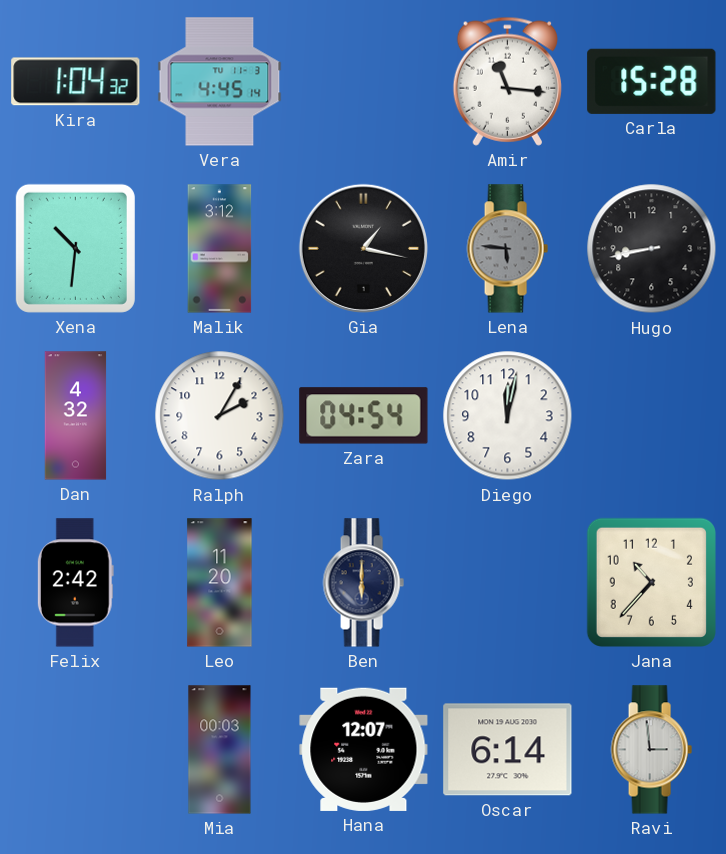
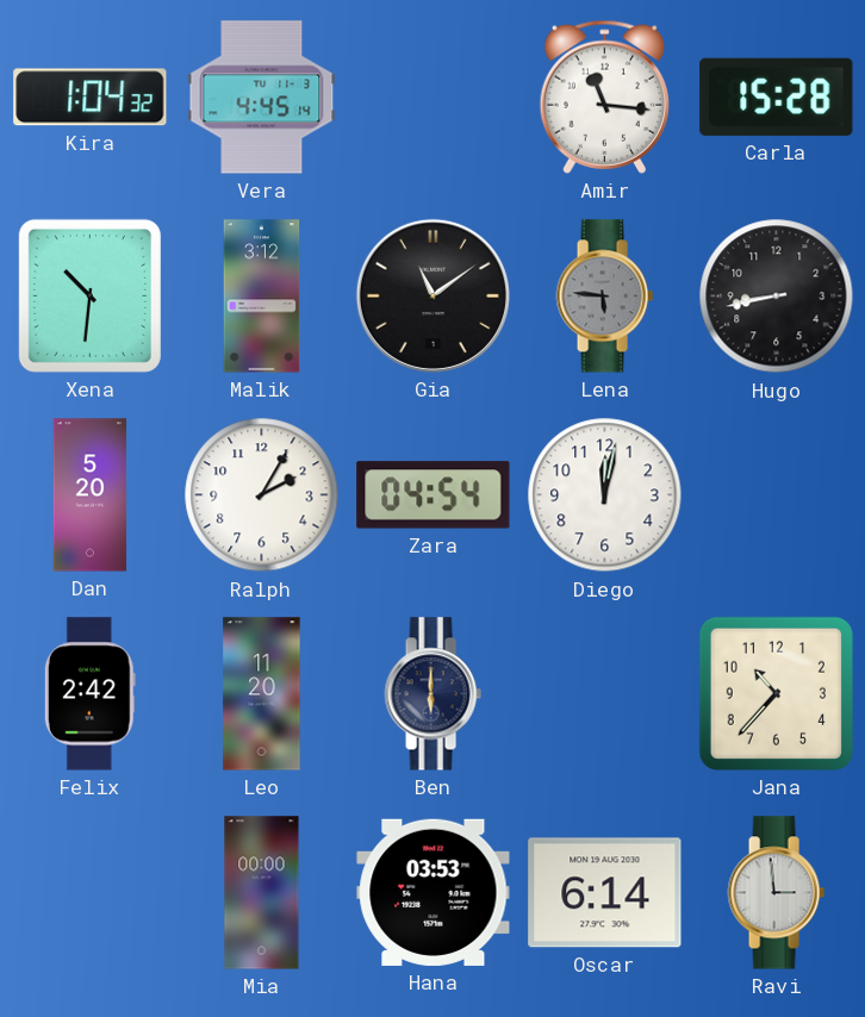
Gia: 1:17 -> 11:09
Dan: 4:32 -> 5:20
Mia: 00:03 -> 00:00
Hana: 12:07 -> 03:53
